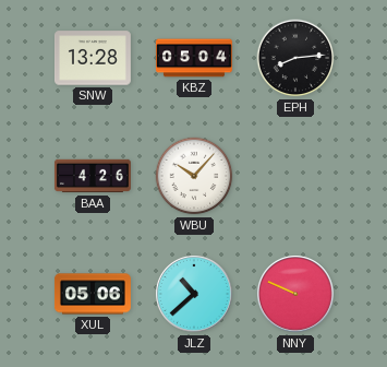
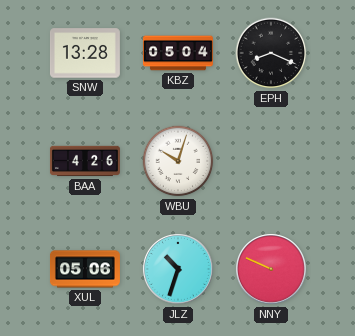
EPH: 8:14 -> 8:19
WBU: 10:07 -> 10:03
JLZ: 10:38 -> 10:33
